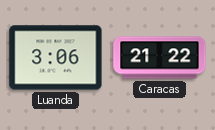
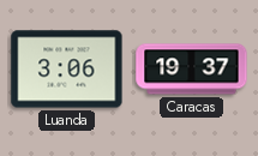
Caracas: 21:22 -> 19:37
